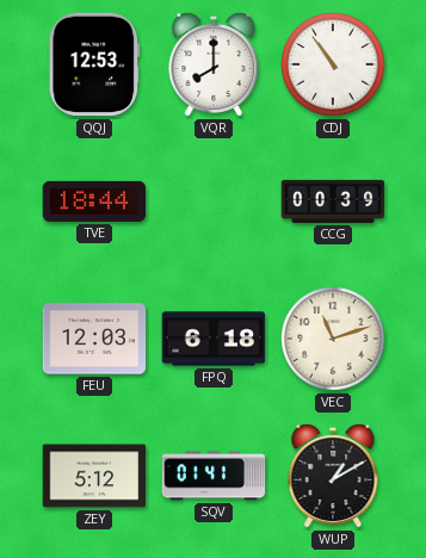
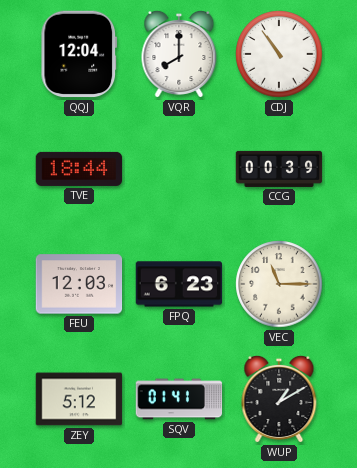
QQJ: 12:53 -> 12:04
FPQ: 6:18 -> 6:23
VEC: 11:12 -> 11:15
